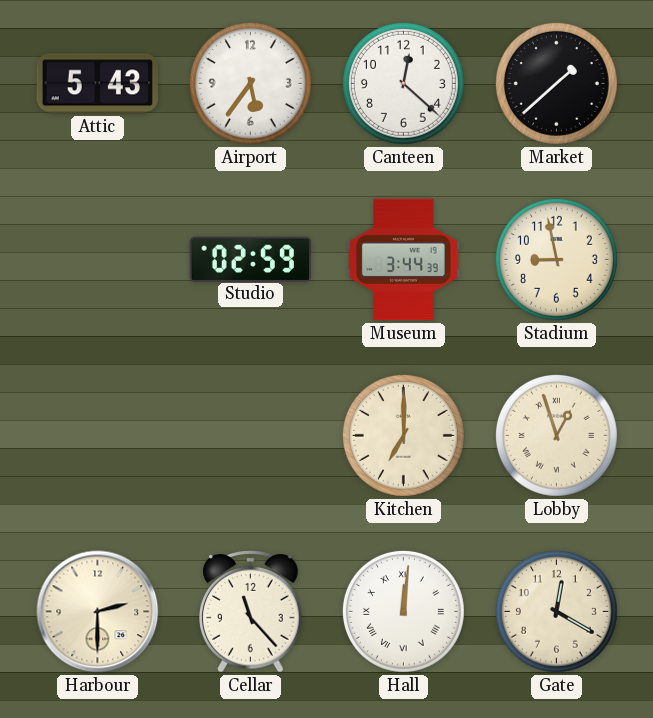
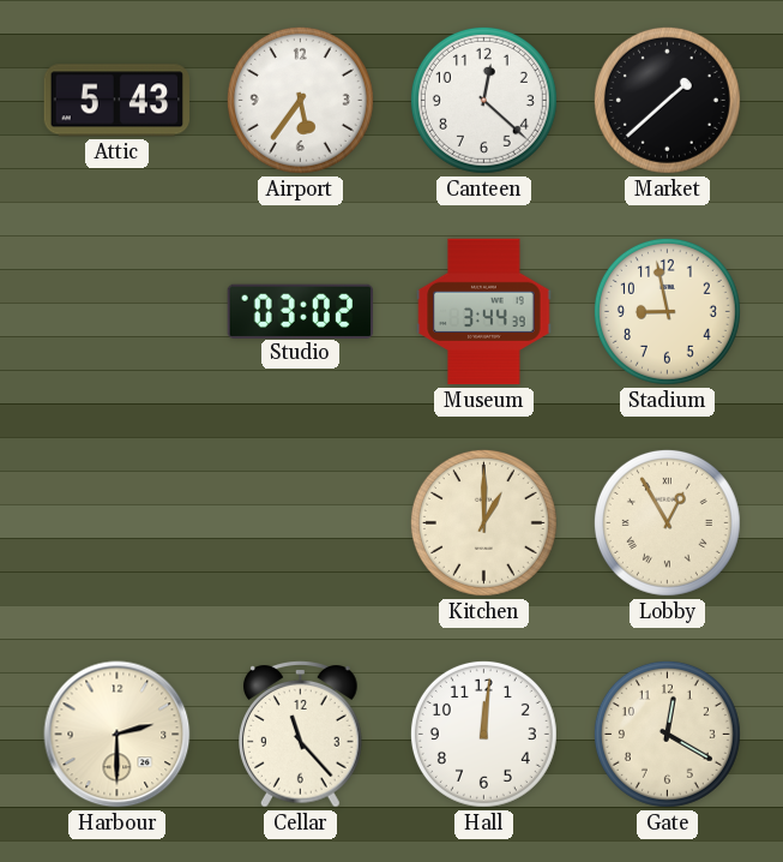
Studio: 02:59 -> 03:02
Kitchen: 7:00 -> 1:00
Lobby: 12:57 -> 12:55
Hall numerals: Roman -> Arabic
